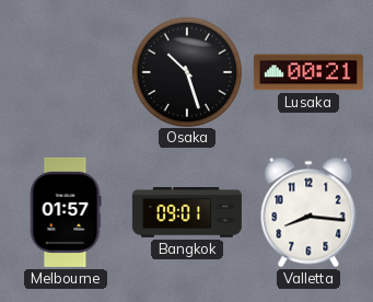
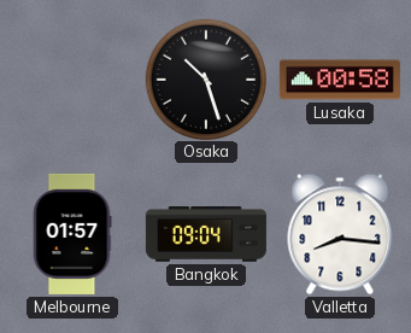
Lusaka: 00:21 -> 00:58
Bangkok: 09:01 -> 09:04
